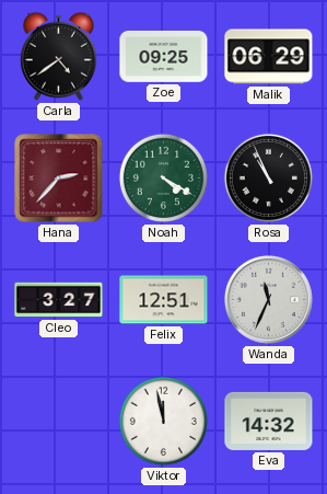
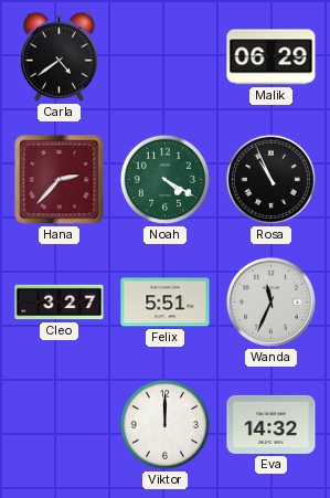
Zoe: 09:25 -> none
Felix: 12:51 -> 5:51
Viktor: 11:58 -> 12:00
